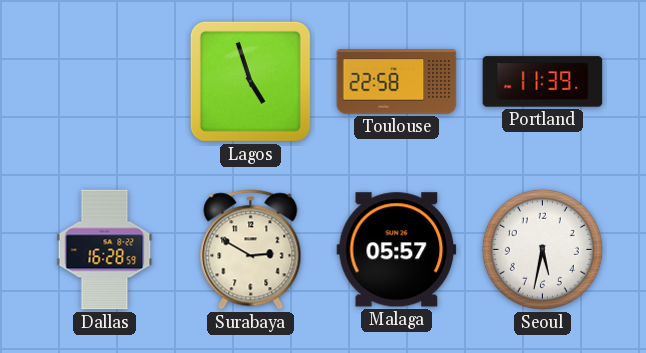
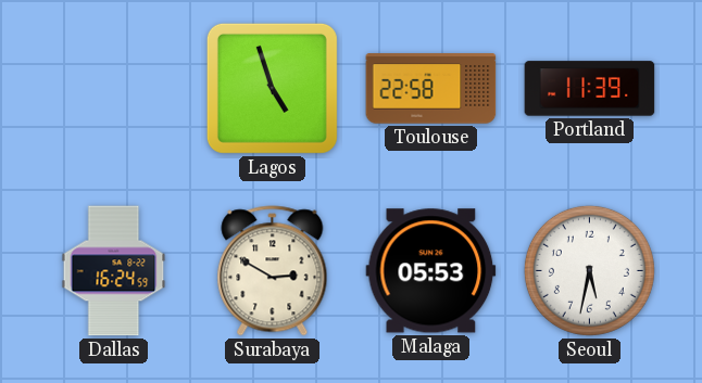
Dallas: 16:28 -> 16:24
Malaga: 05:57 -> 05:53
